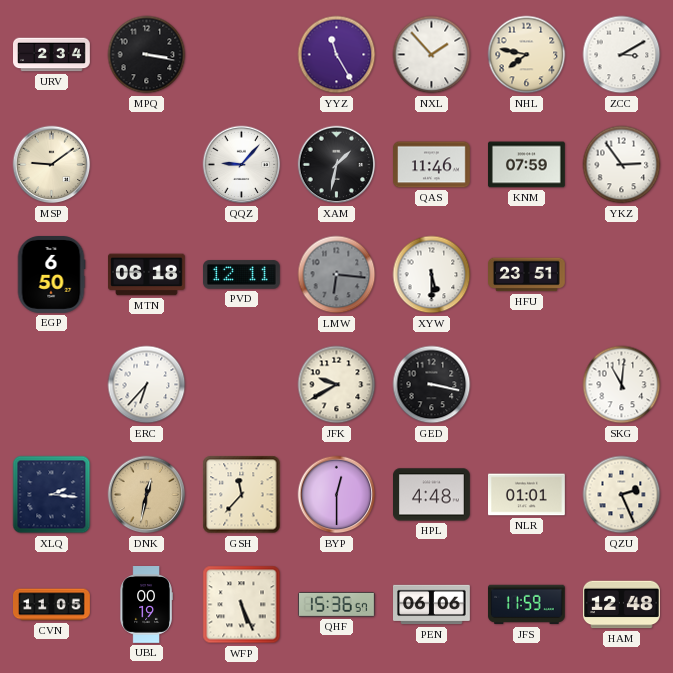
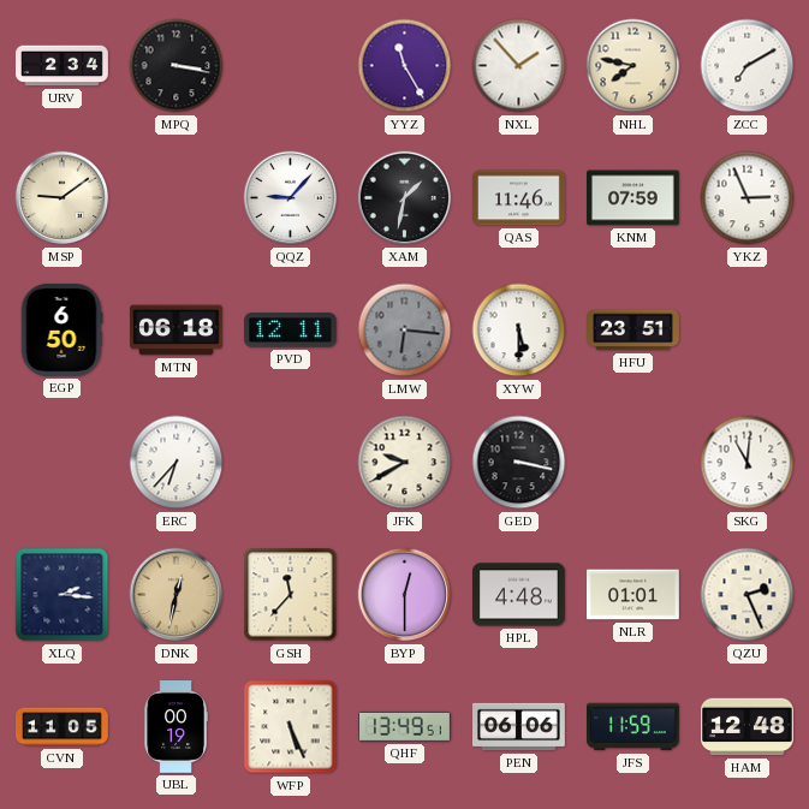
ZCC: 3:10 -> 7:10
YKZ: 2:54 -> 2:56
QHF: 15:36 -> 13:49
